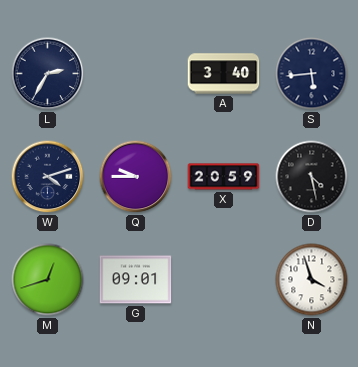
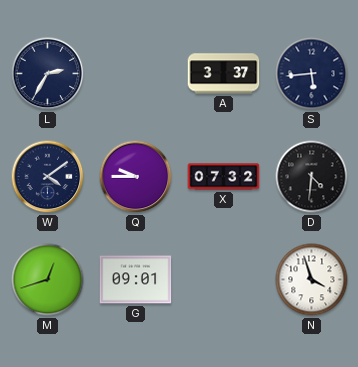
A: 3:40 -> 3:37
W: 4:12 -> 4:09
X: 20:59 -> 07:32
D: 4:28 -> 4:31
